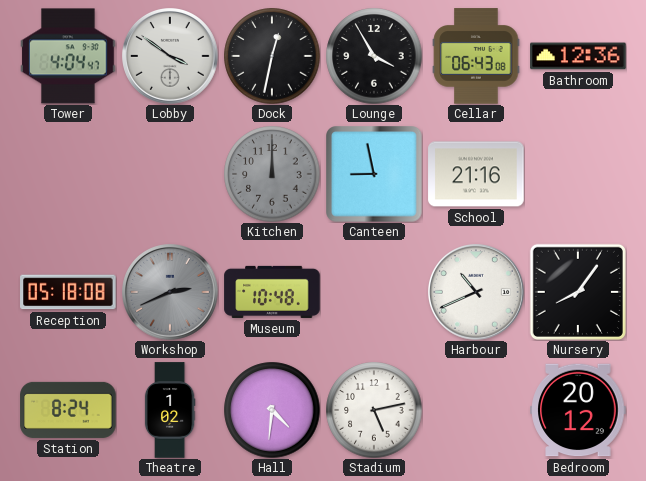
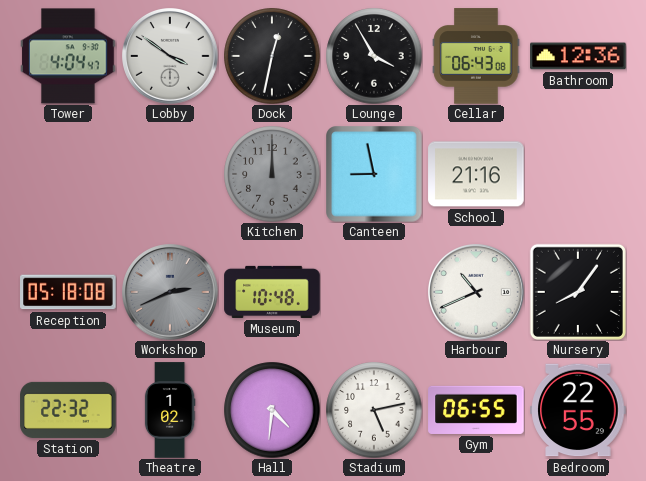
Station: 8:24 -> 22:32
Gym: none -> 06:55
Bedroom: 20:12 -> 22:55
